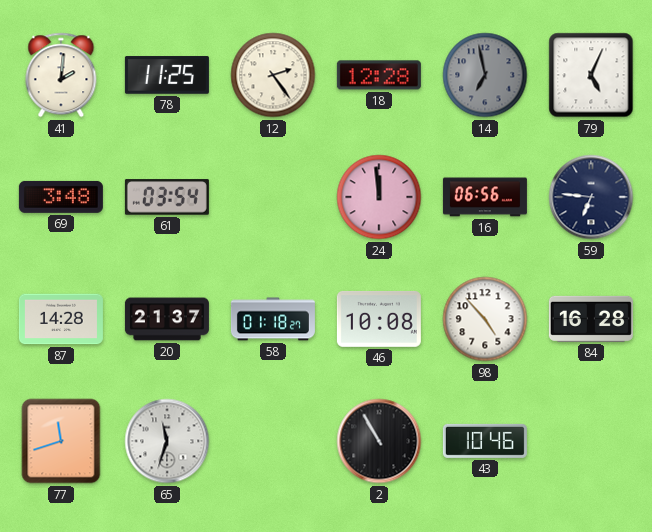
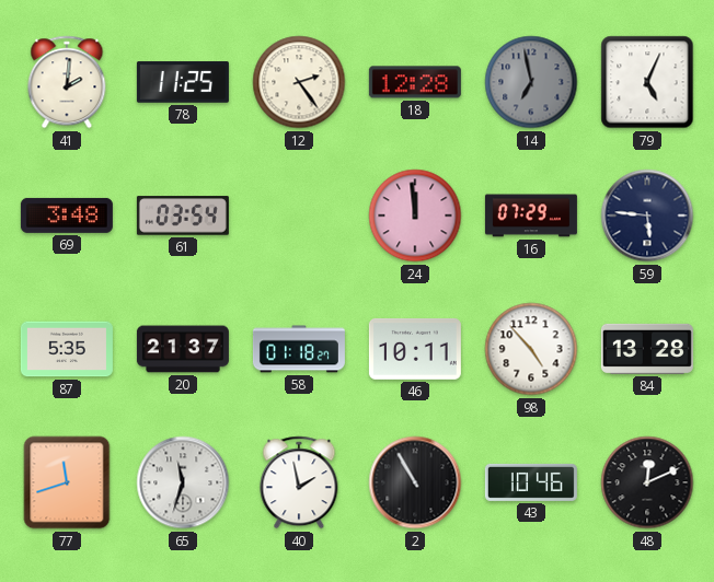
16: 06:56 -> 07:29
59: 6:46 -> 5:46
87: 14:28 -> 5:35
46: 10:08 -> 10:11
84: 16:28 -> 13:28
40: none -> 1:58
48: none -> 12:11
